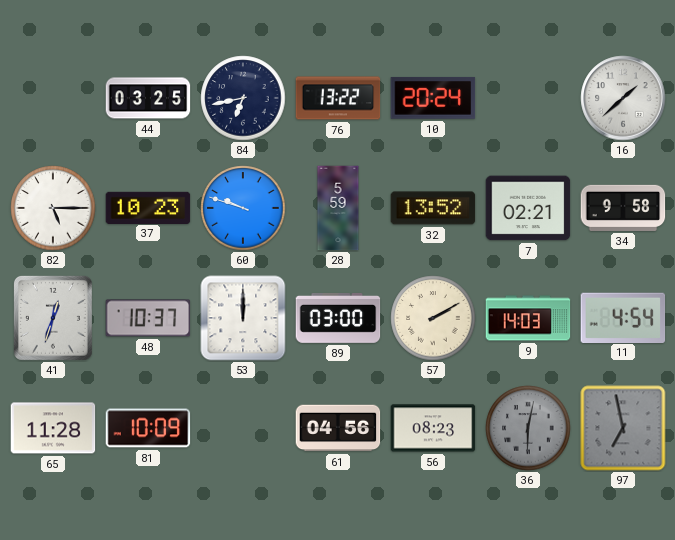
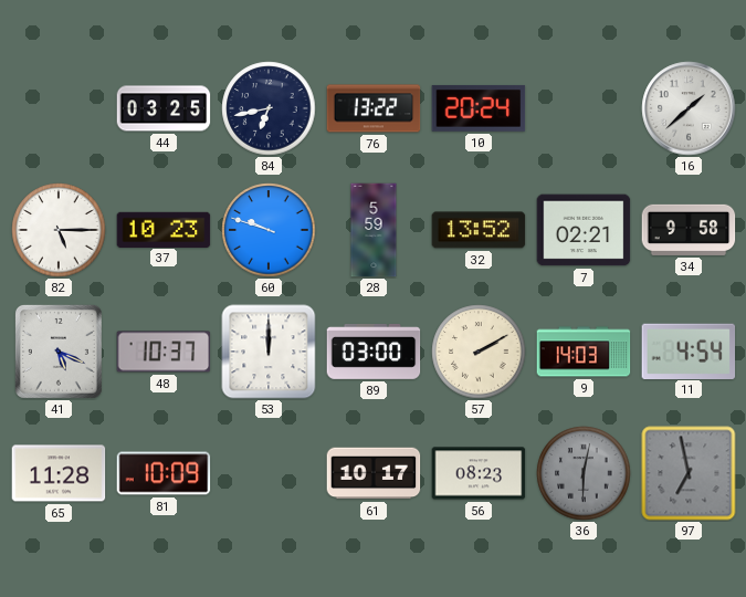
41: 12:33 -> 5:19
61: 04:56 -> 10:17
